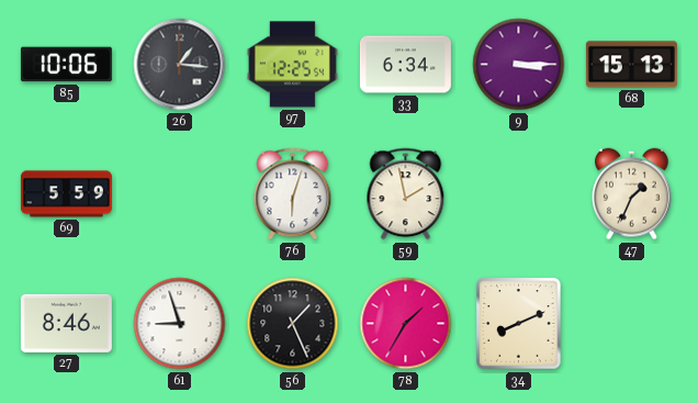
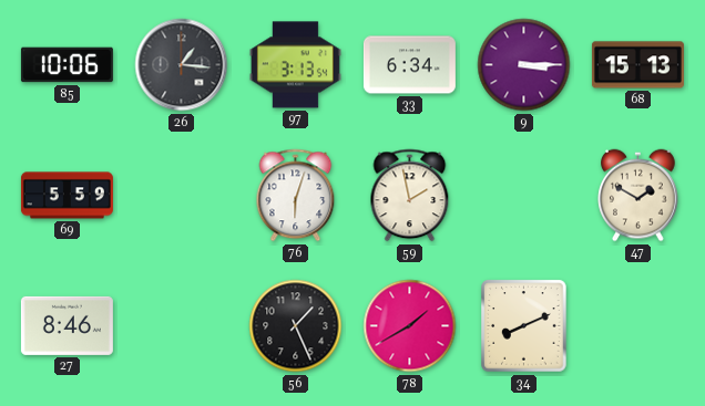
97: 12:25 -> 3:13
47: 1:34 -> 1:50
61: 8:57 -> none
78: 1:35 -> 1:40
